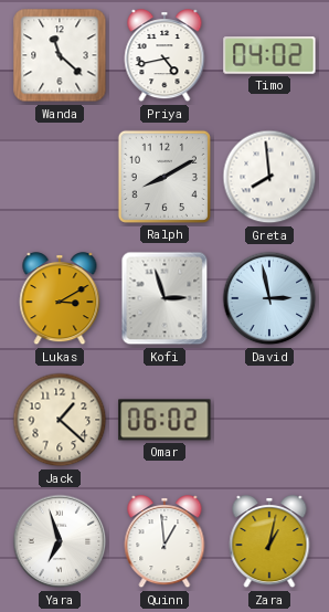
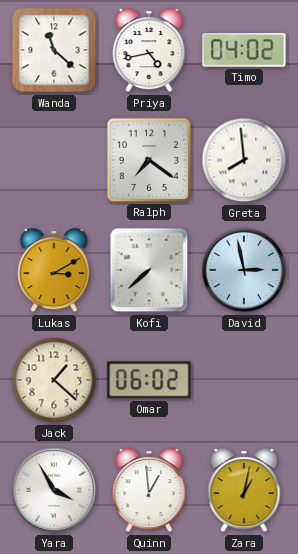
Ralph: 8:10 -> 7:21
Kofi: 2:57 -> 7:38
Yara: 6:57 -> 3:55
